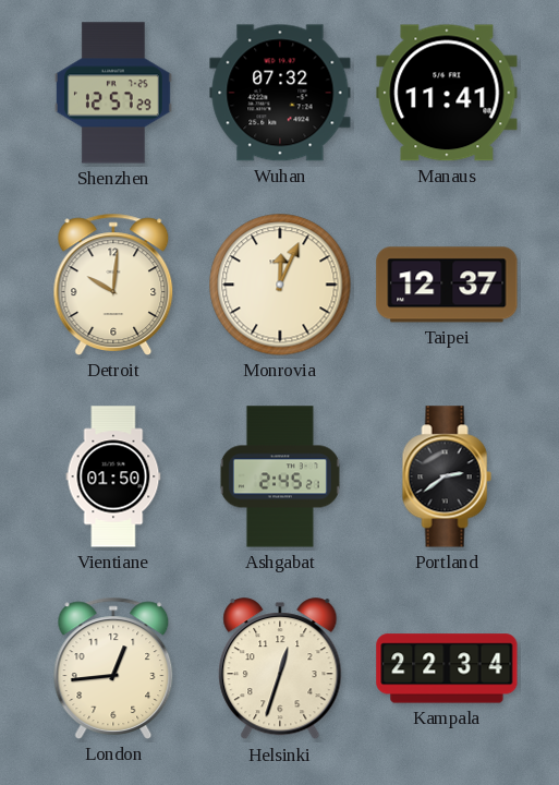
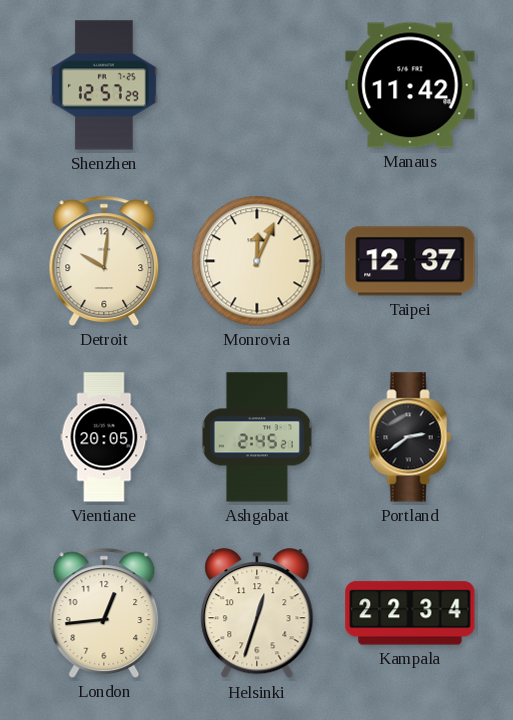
Wuhan: 07:32 -> none
Manaus: 11:41 -> 11:42
Vientiane: 01:50 -> 20:05
